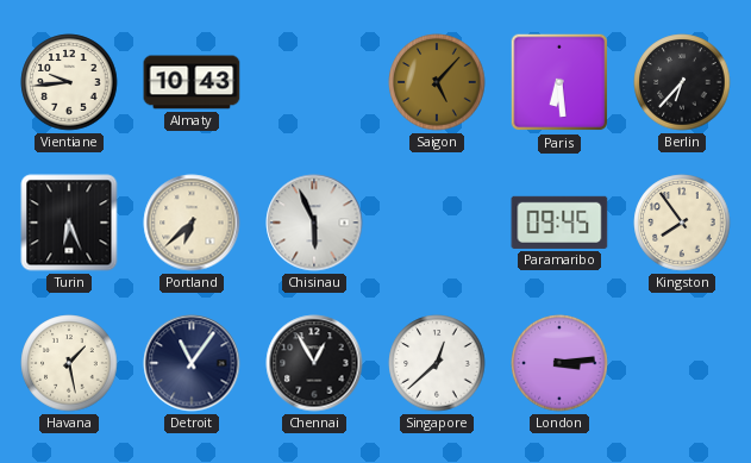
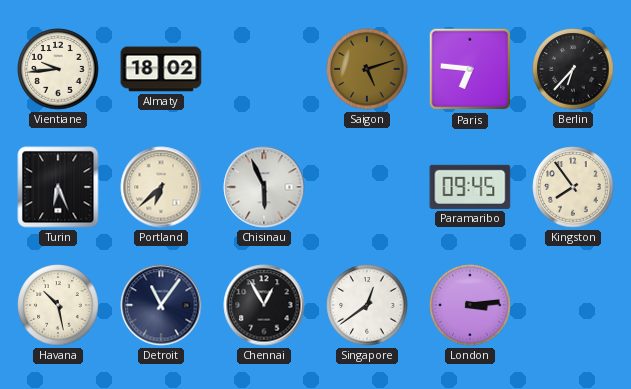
Almaty: 10:43 -> 18:02
Saigon: 5:07 -> 5:12
Paris: 6:29 -> 6:46
Havana: 1:28 -> 10:28
Singapore: 12:38 -> 12:39
